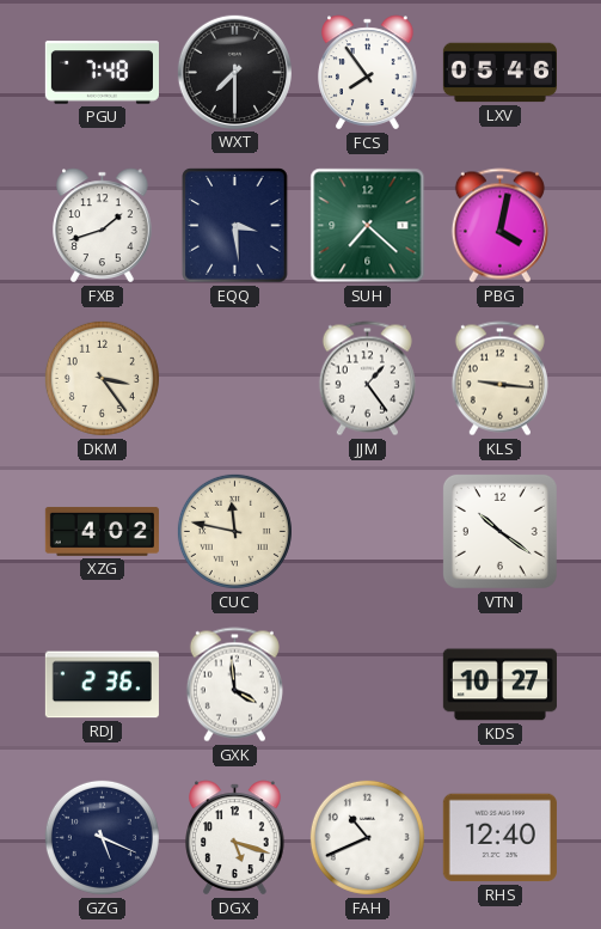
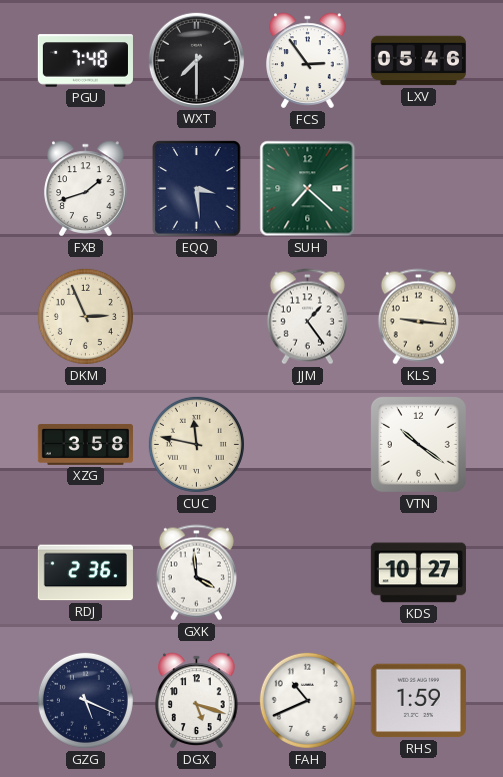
FCS: 7:54 -> 2:54
PBG: 4:02 -> none
DKM: 3:24 -> 2:56
XZG: 4:02 -> 3:58
RHS: 12:40 -> 1:59
